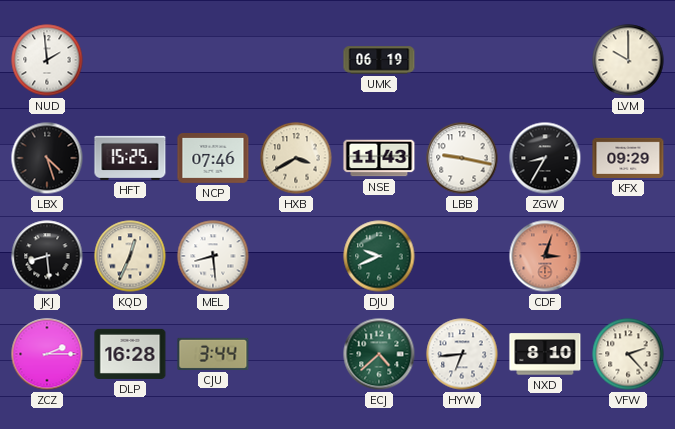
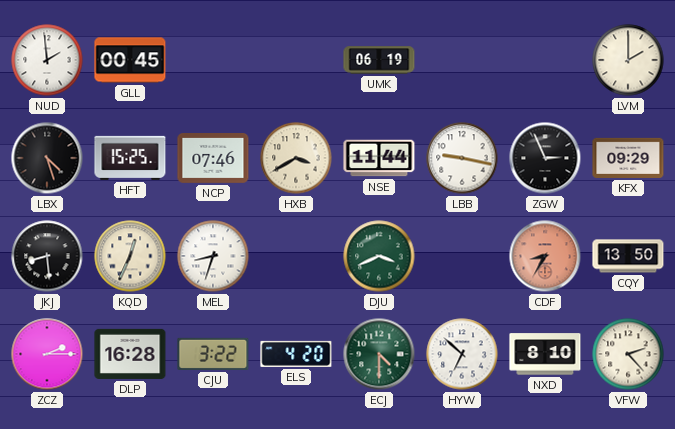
GLL: none -> 00:45
LVM: 10:00 -> 2:00
NSE: 11:43 -> 11:44
ZGW: 8:35 -> 2:56
MEL: 8:29 -> 8:33
DJU: 9:41 -> 3:41
CDF: 3:03 -> 8:35
CQY: none -> 13:50
CJU: 3:44 -> 3:22
ELS: none -> 4:20
ECJ: 4:38 -> 4:30
HYW: 6:44 -> 6:52
